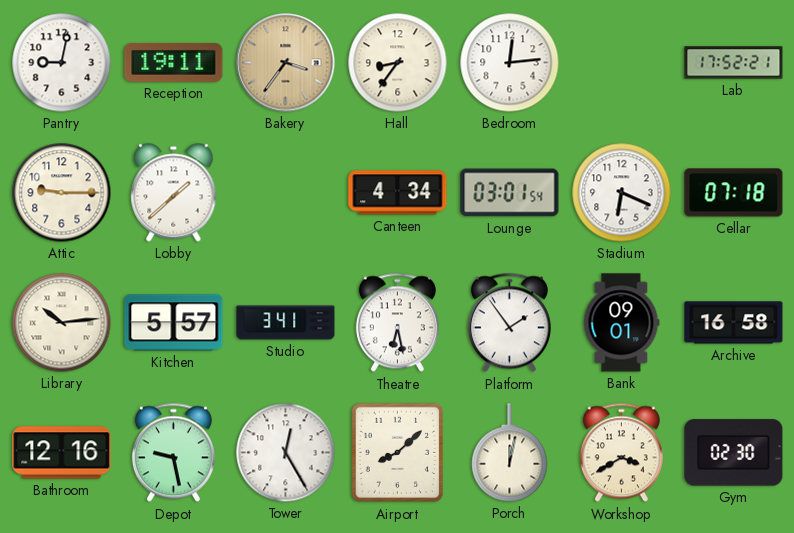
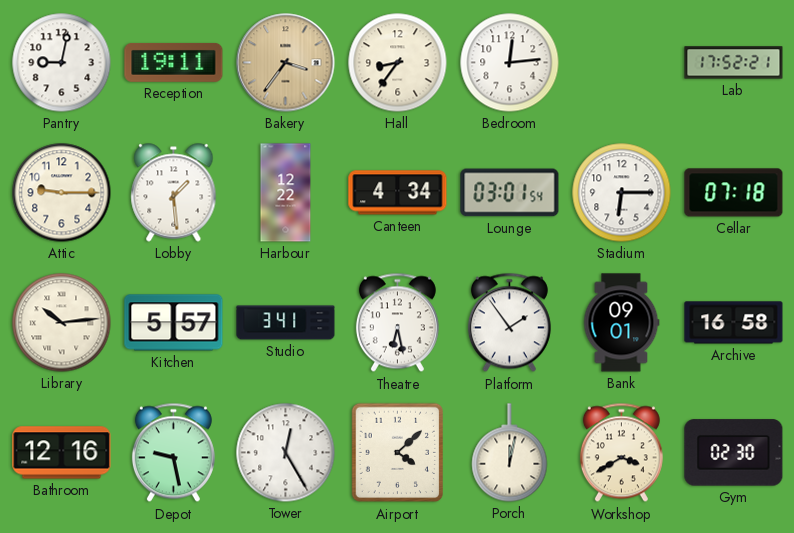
Lobby: 1:38 -> 1:29
Harbour: none -> 12:22
Stadium: 6:19 -> 6:15
Airport: 8:08 -> 4:08
